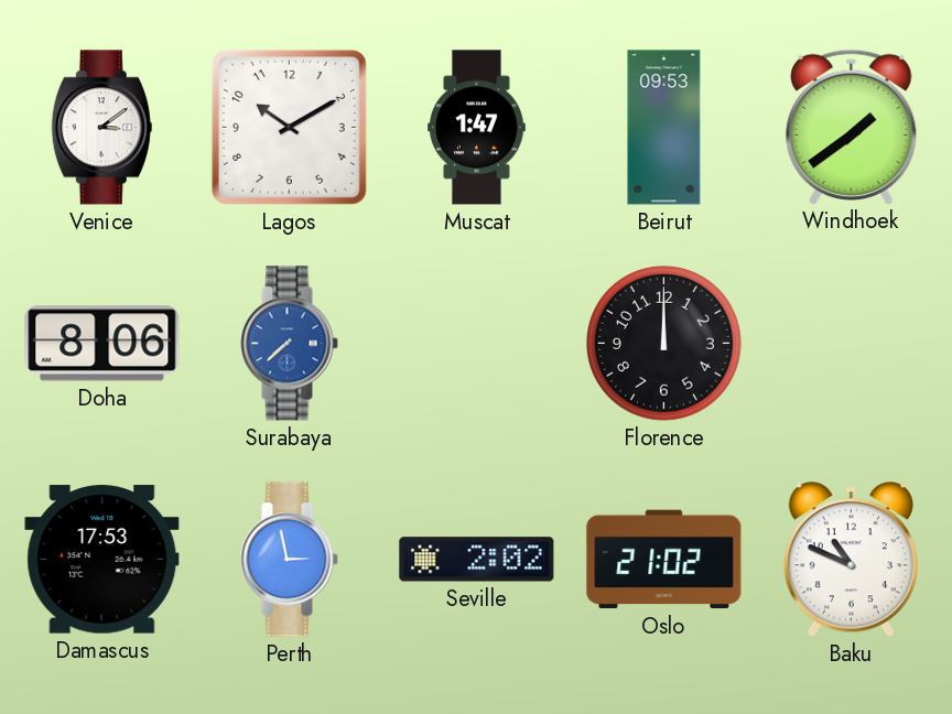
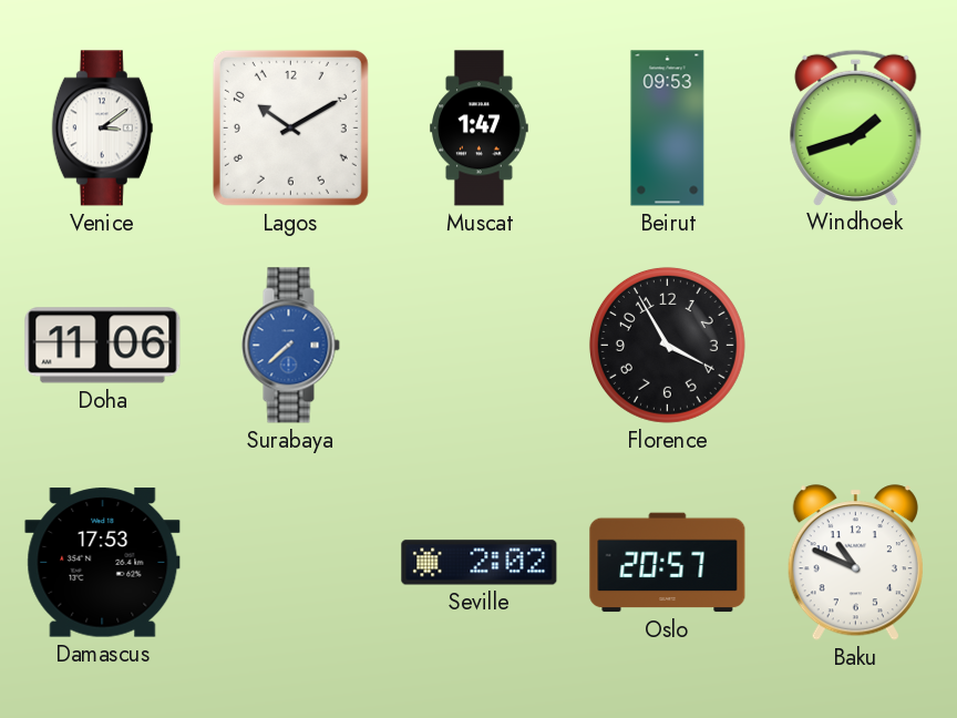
Windhoek: 1:39 -> 1:42
Doha: 8:06 -> 11:06
Florence: 12:00 -> 3:55
Perth: 2:58 -> none
Oslo: 21:02 -> 20:57
